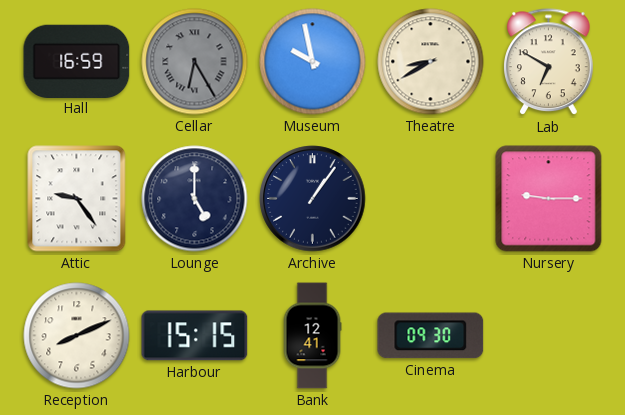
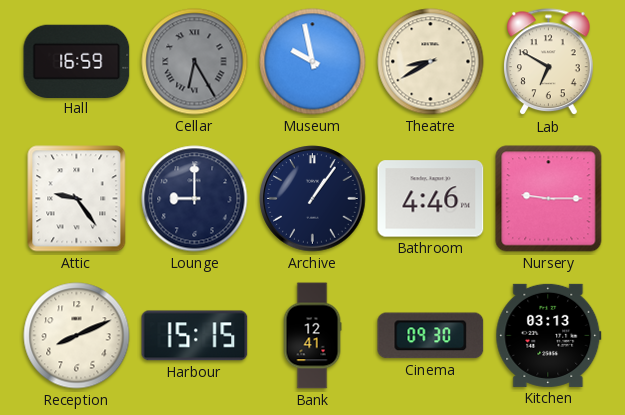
Lounge: 5:00 -> 9:00
Bathroom: none -> 4:46
Kitchen: none -> 03:13
